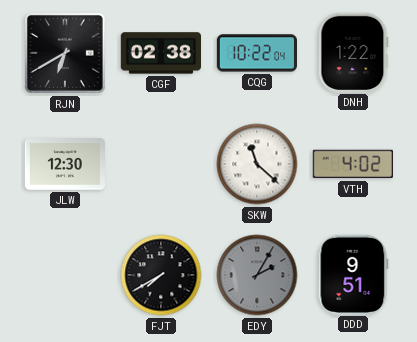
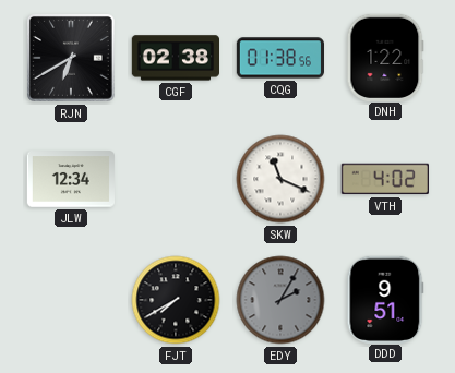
CQG: 10:22 -> 01:38
JLW: 12:30 -> 12:34
SKW: 11:22 -> 11:19
